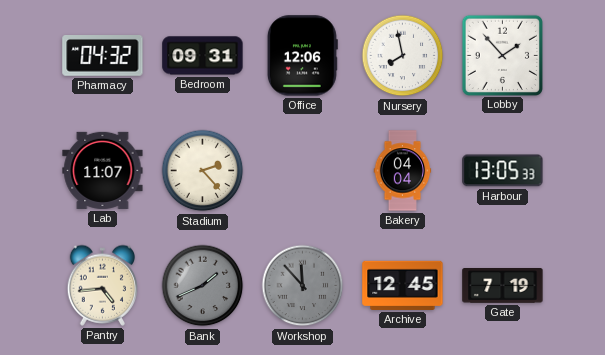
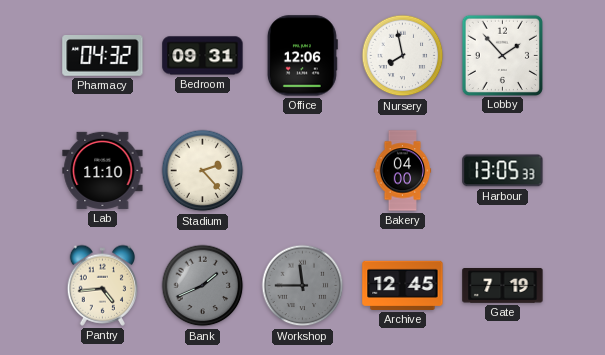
Lab: 11:07 -> 11:10
Bakery: 04:04 -> 04:00
Workshop: 11:53 -> 11:45
